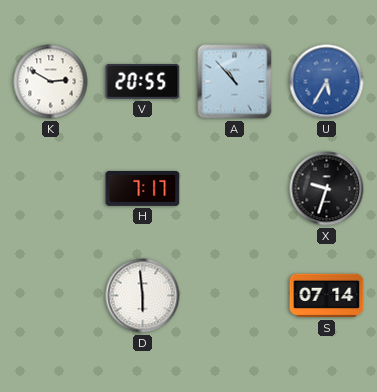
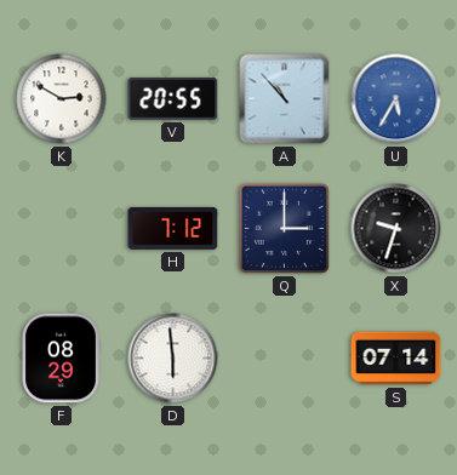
H: 7:17 -> 7:12
Q: none -> 3:00
F: none -> 08:29
